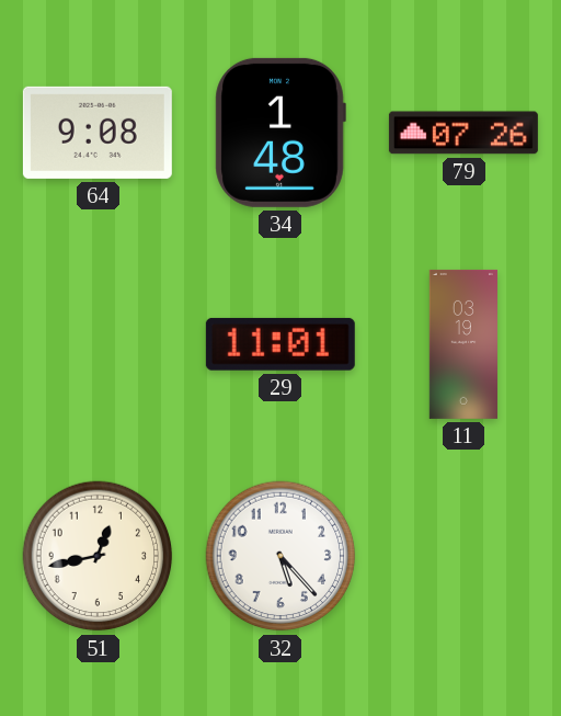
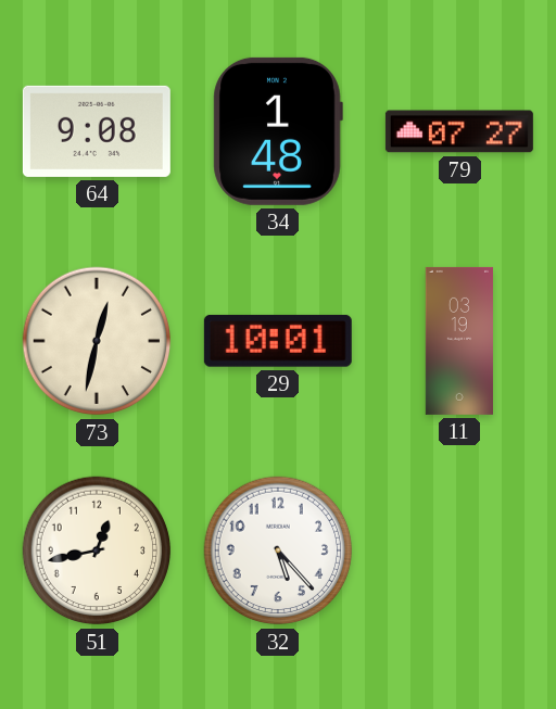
79: 07:26 -> 07:27
73: none -> 12:32
29: 11:01 -> 10:01
